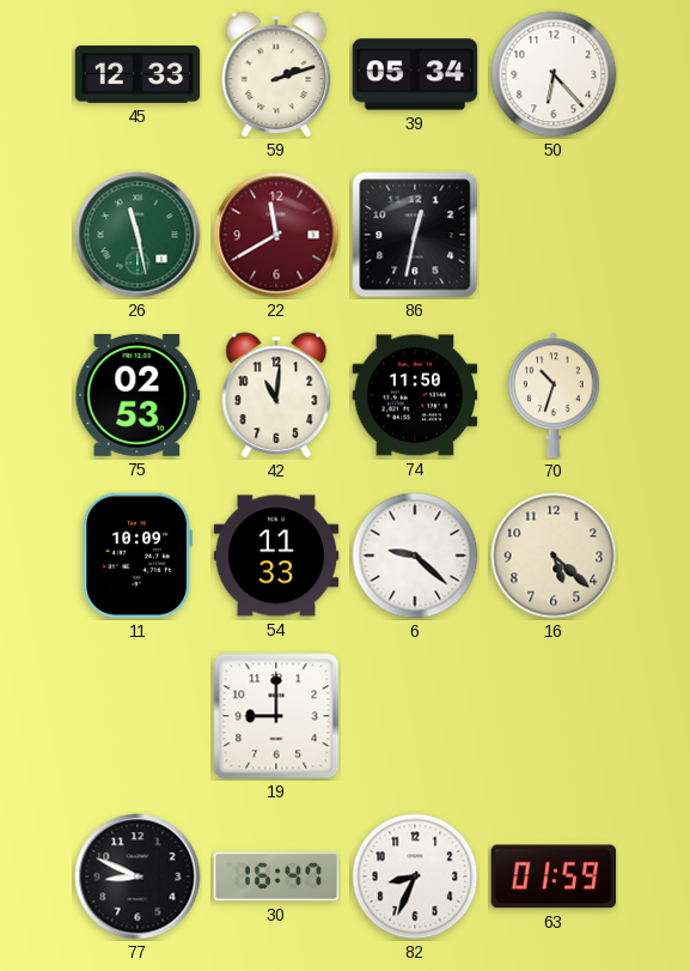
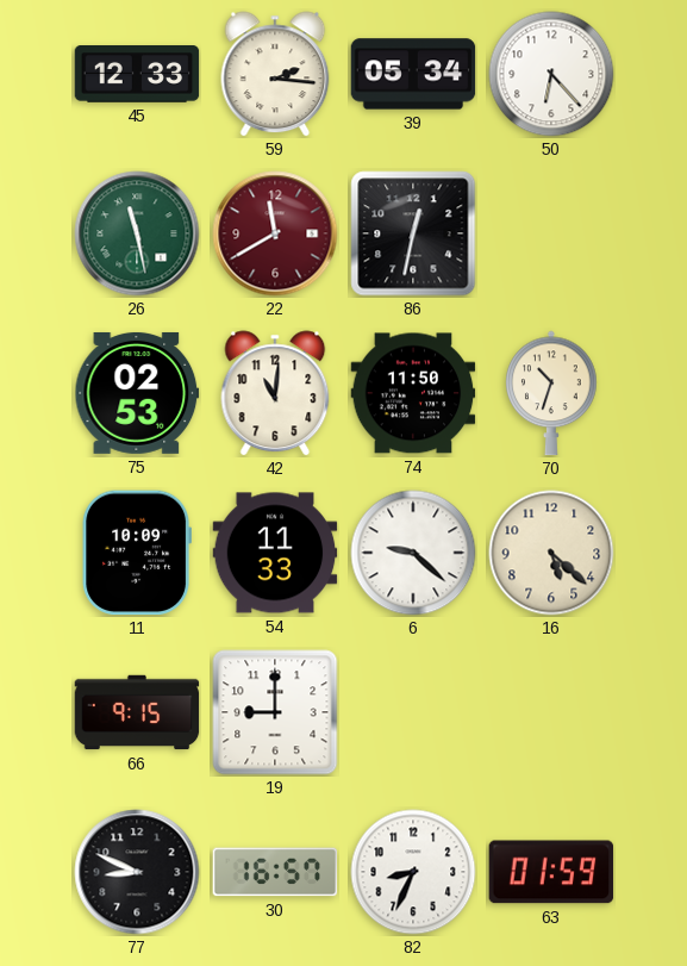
59: 2:12 -> 2:16
66: none -> 9:15
30: 16:47 -> 16:57
